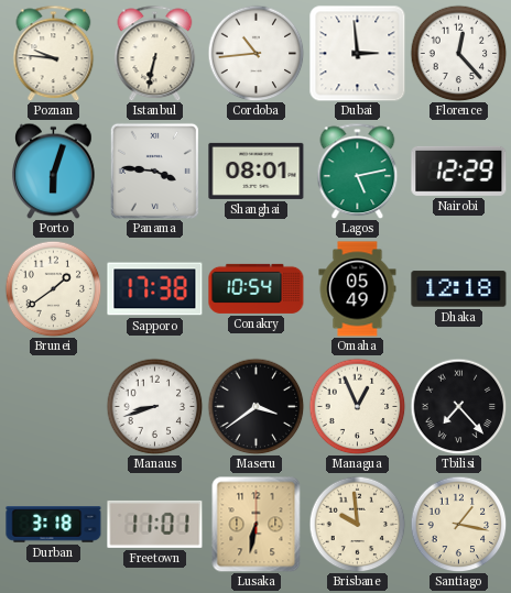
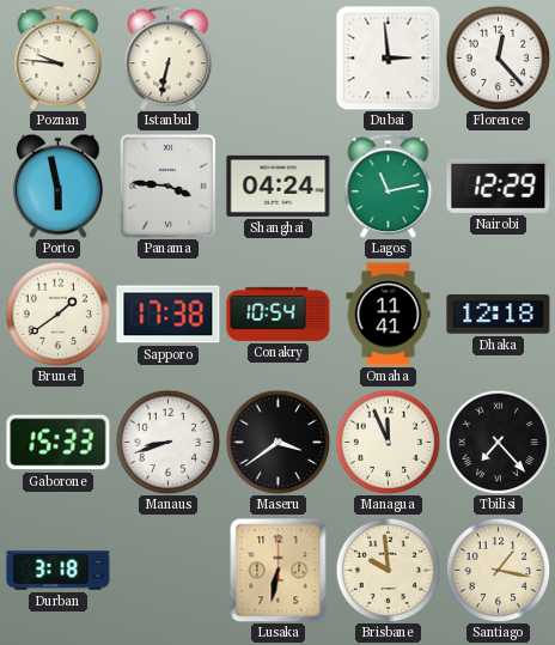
Cordoba: 10:44 -> none
Porto: 6:03 -> 5:58
Shanghai: 08:01 -> 04:24
Lagos: 5:13 -> 11:13
Omaha: 05:49 -> 11:41
Gaborone: none -> 15:33
Managua: 12:56 -> 11:56
Freetown: 11:01 -> none
